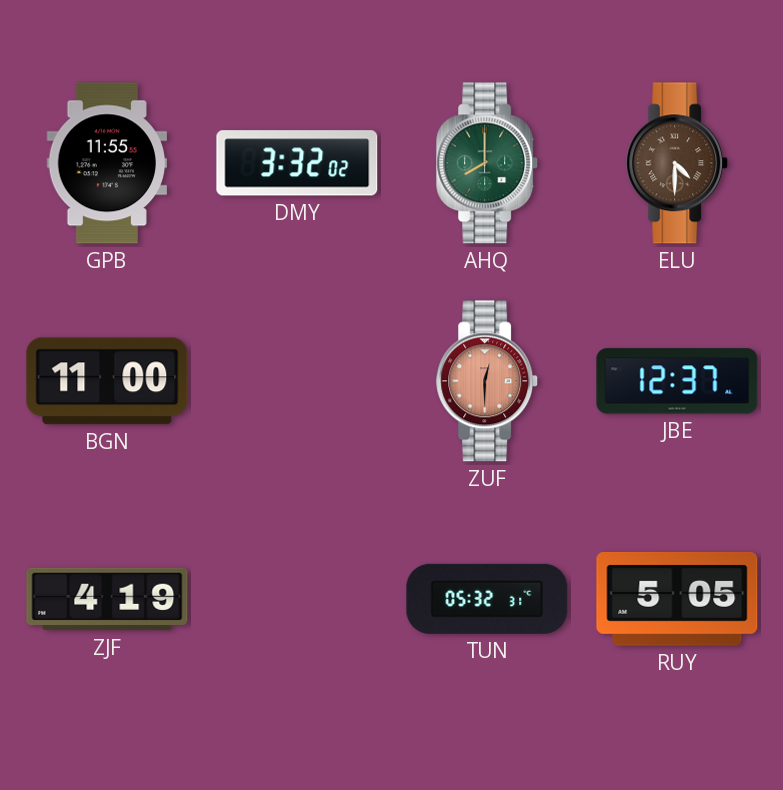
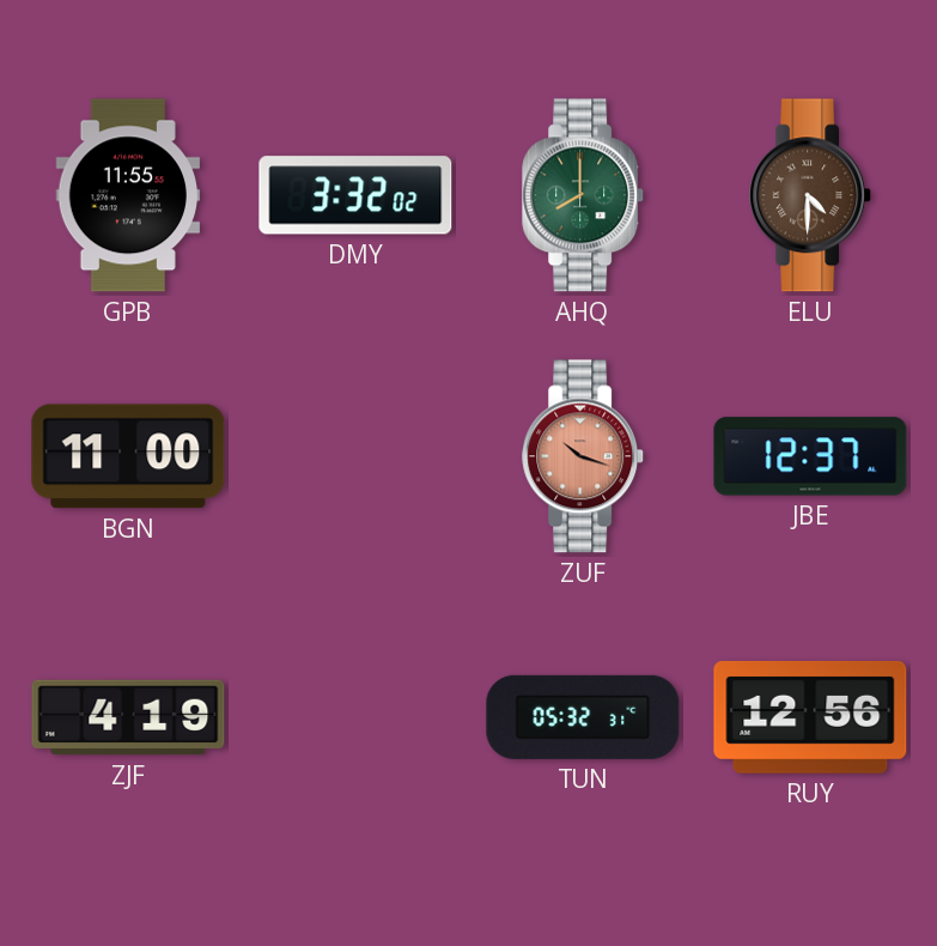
ZUF: 12:30 -> 10:18
RUY: 5:05 -> 12:56
